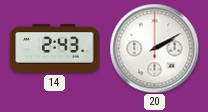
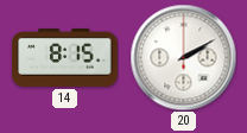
14: 2:43 -> 8:15
